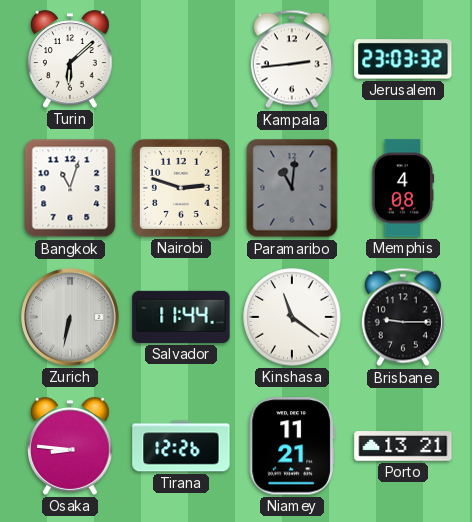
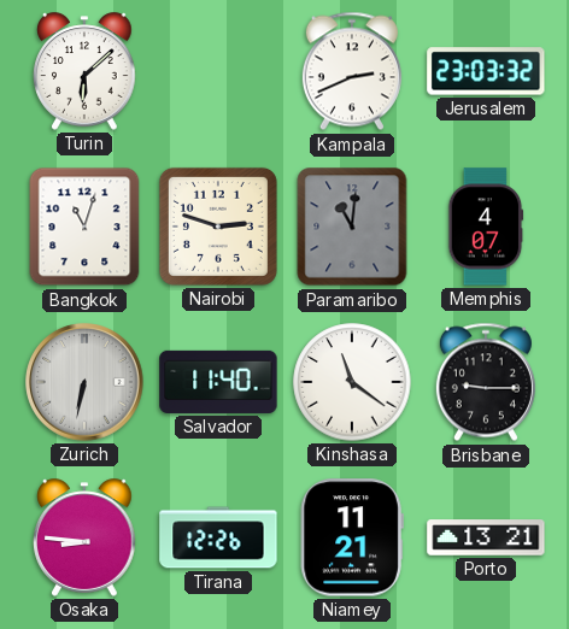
Kampala: 2:44 -> 2:41
Memphis: 4:08 -> 4:07
Salvador: 11:44 -> 11:40
